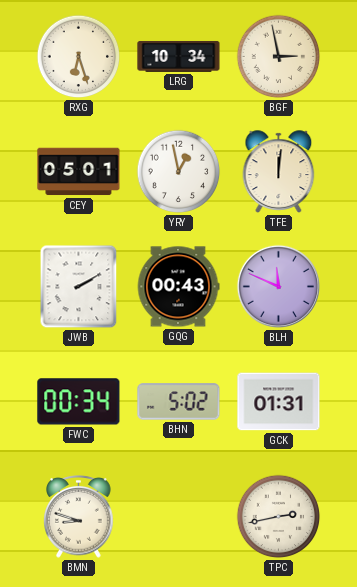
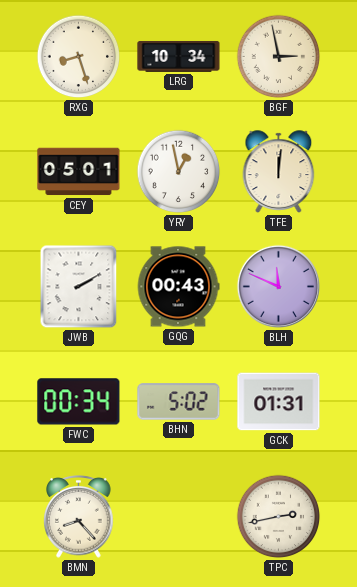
RXG: 6:27 -> 8:27
BMN: 8:48 -> 8:23
